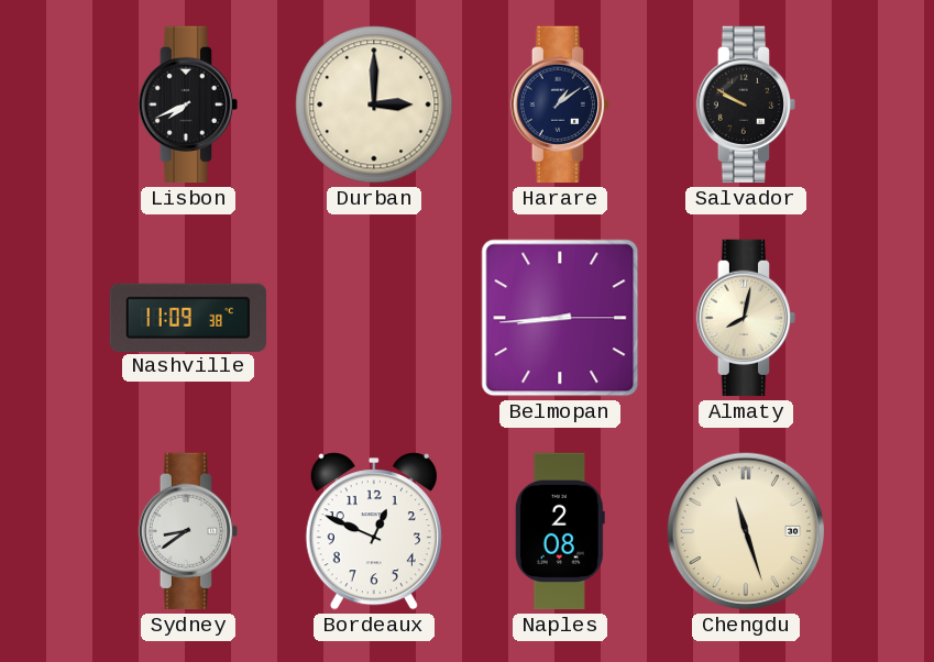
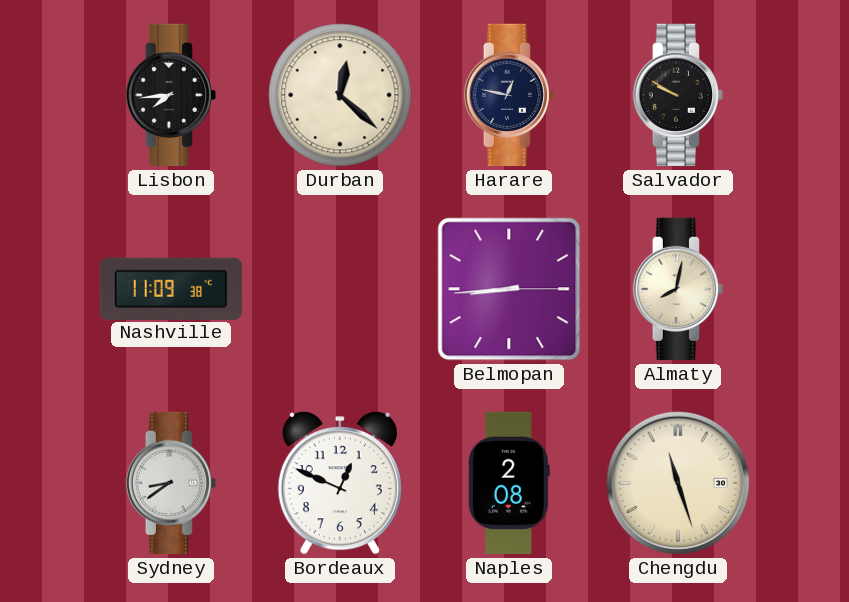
Lisbon: 7:41 -> 7:44
Durban: 3:00 -> 12:22
Harare: 1:09 -> 12:47
